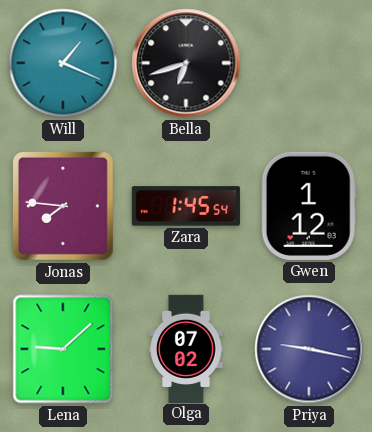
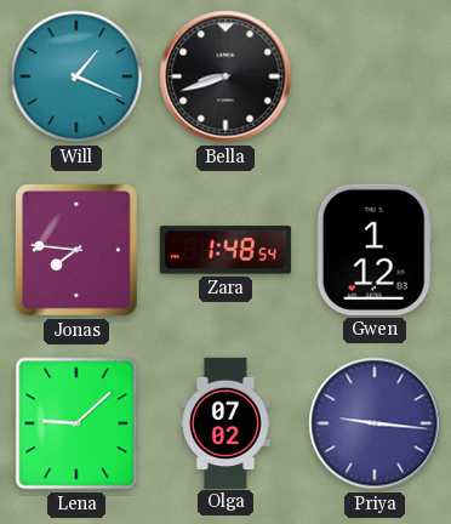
Bella: 6:42 -> 8:42
Zara: 1:45 -> 1:48
Priya: 9:17 -> 9:16
